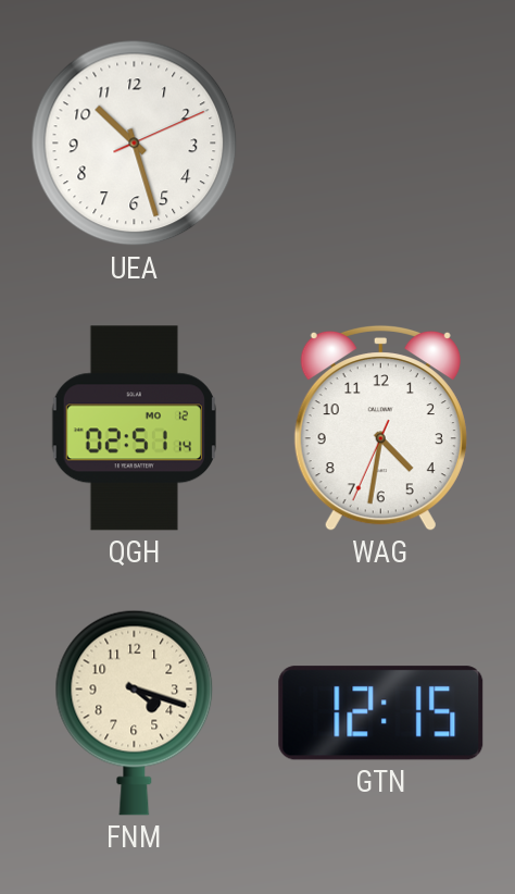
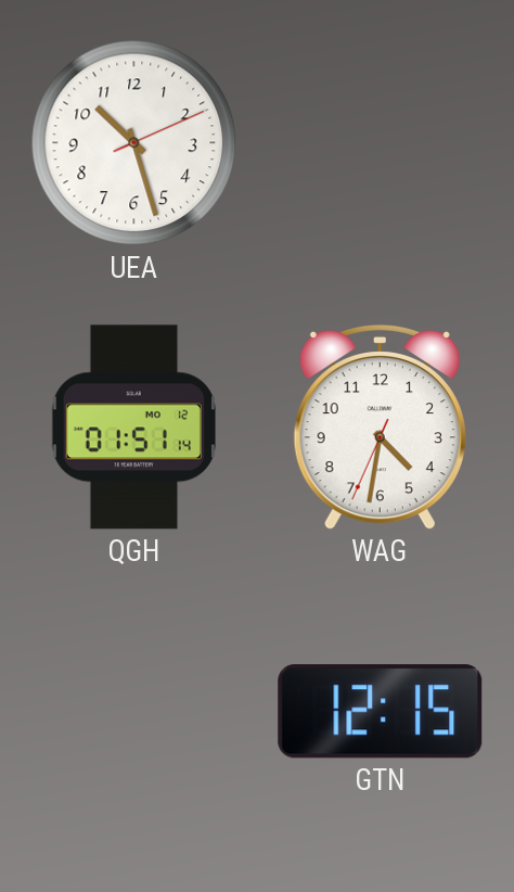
QGH: 02:51 -> 01:51
FNM: 4:18 -> none
